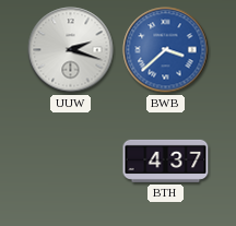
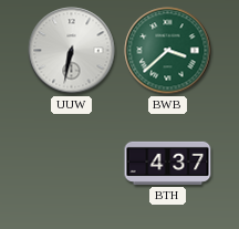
UUW: 2:18 -> 6:32
BWB dial: blue -> green
